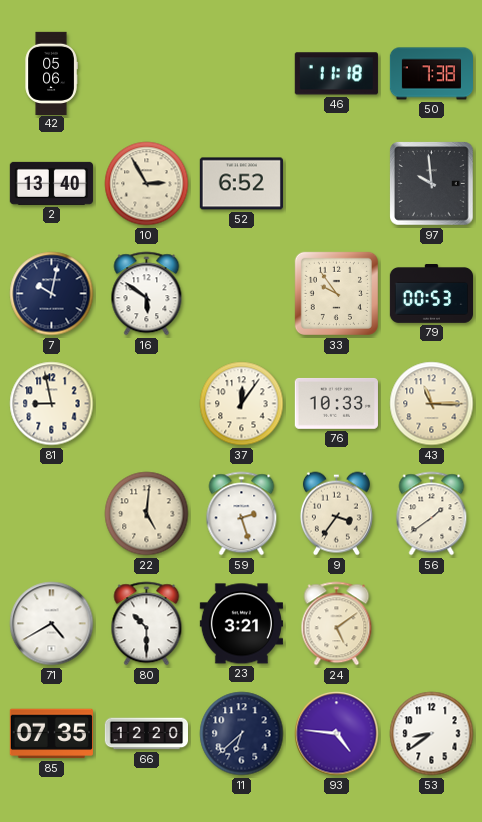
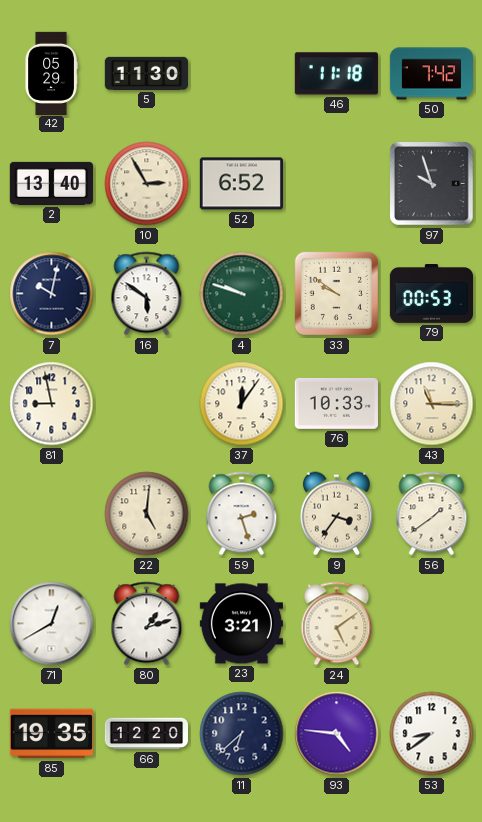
42: 05:06 -> 05:29
5: none -> 11:30
50: 7:38 -> 7:42
97: 9:59 -> 9:57
4: none -> 9:48
33: 9:54 -> 9:51
71: 4:40 -> 12:40
80: 10:30 -> 1:12
85: 07:35 -> 19:35
